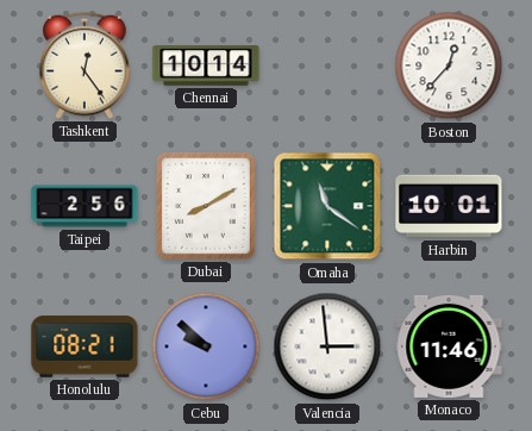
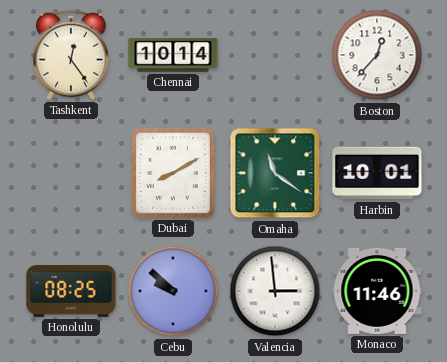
Taipei: 2:56 -> none
Honolulu: 08:21 -> 08:25
